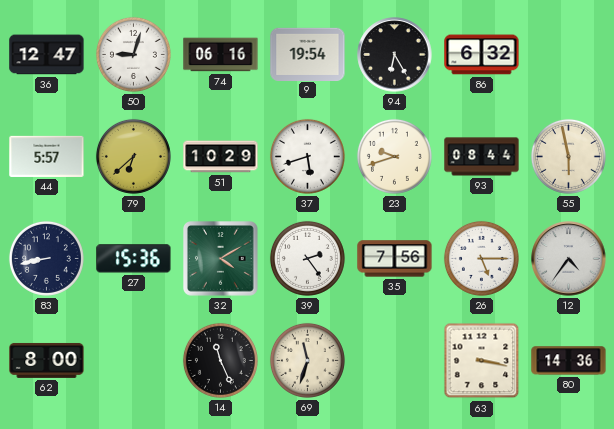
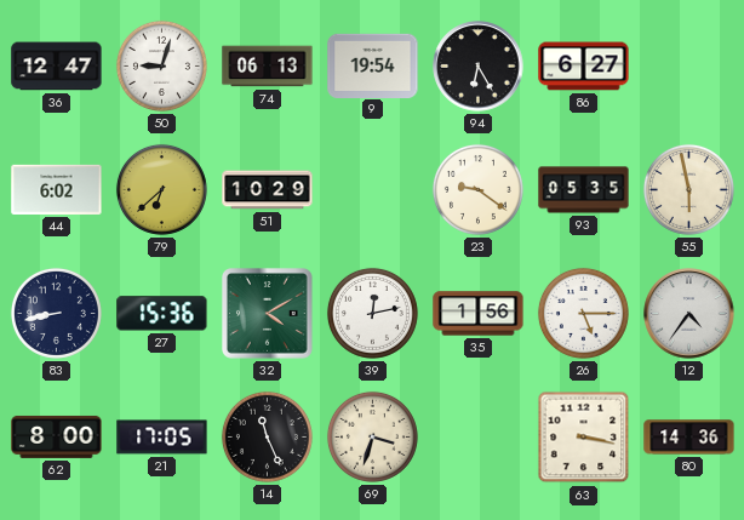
74: 06:16 -> 06:13
86: 6:32 -> 6:27
44: 5:57 -> 6:02
37: 5:42 -> none
23: 9:42 -> 9:21
93: 08:44 -> 05:35
39: 2:24 -> 12:13
35: 7:56 -> 1:56
21: none -> 17:05
69: 11:33 -> 3:33
